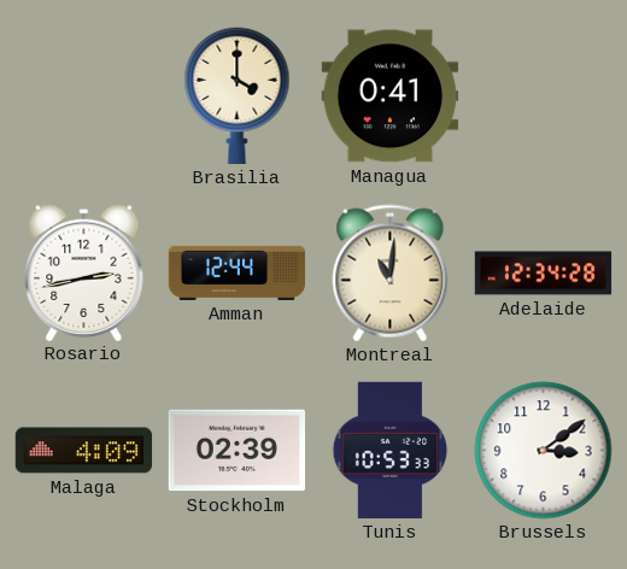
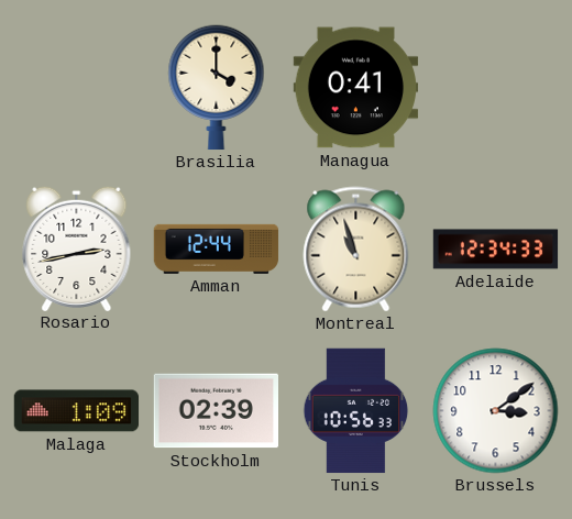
Montreal: 11:01 -> 10:57
Adelaide: 12:34:28 -> 12:34:33
Malaga: 4:09 -> 1:09
Tunis: 10:53 -> 10:56
